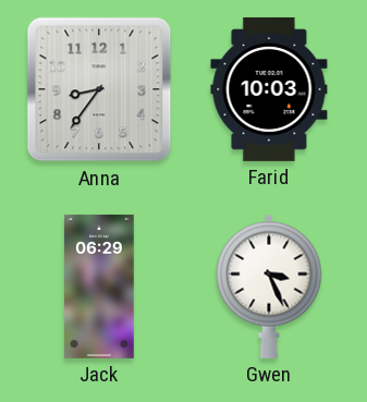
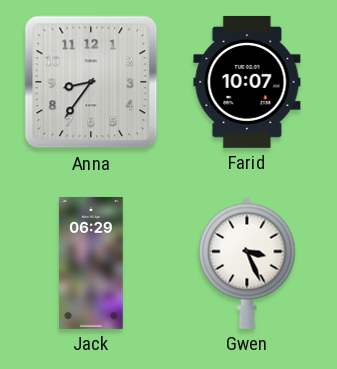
Farid: 10:03 -> 10:07
